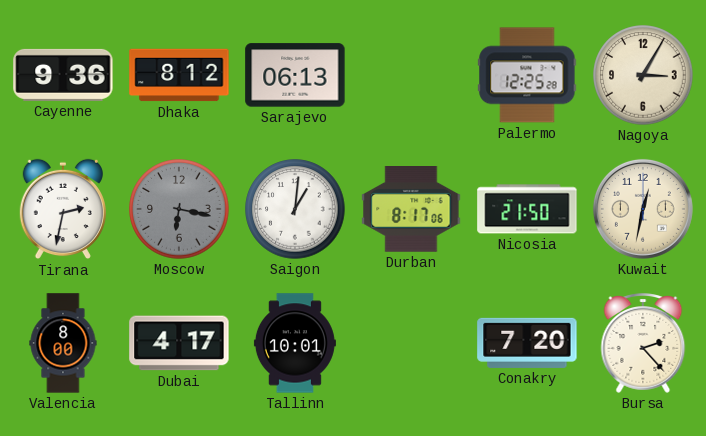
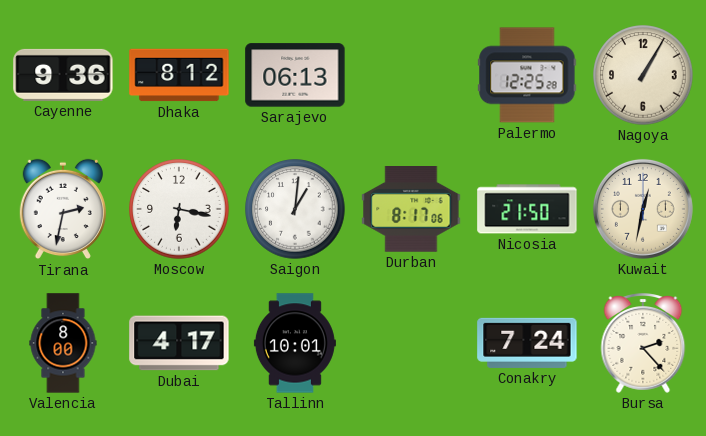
Nagoya: 3:05 -> 1:05
Moscow dial: grey -> white
Conakry: 7:20 -> 7:24
